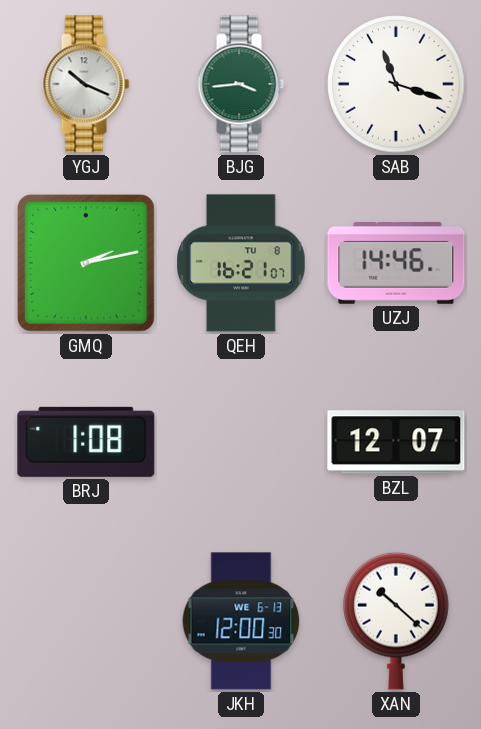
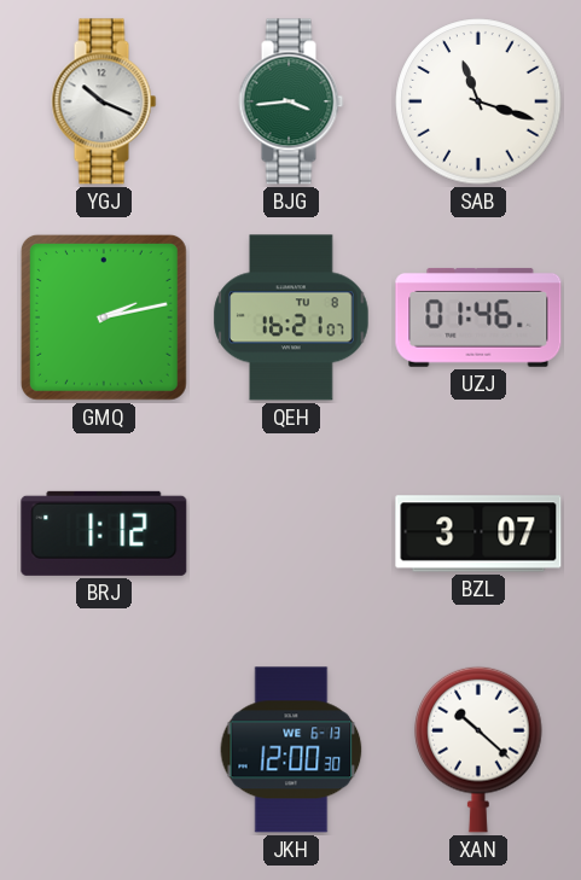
UZJ: 14:46 -> 01:46
BRJ: 1:08 -> 1:12
BZL: 12:07 -> 3:07
